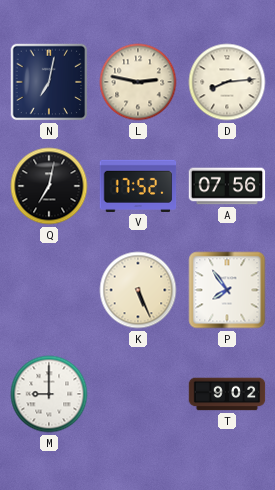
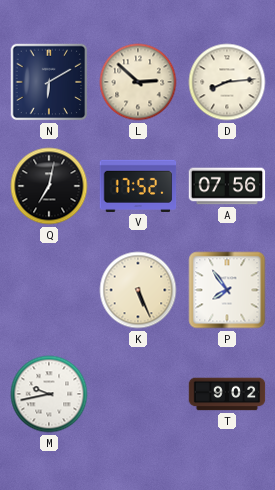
N: 7:02 -> 6:10
L: 2:47 -> 2:52
M: 9:00 -> 9:43
